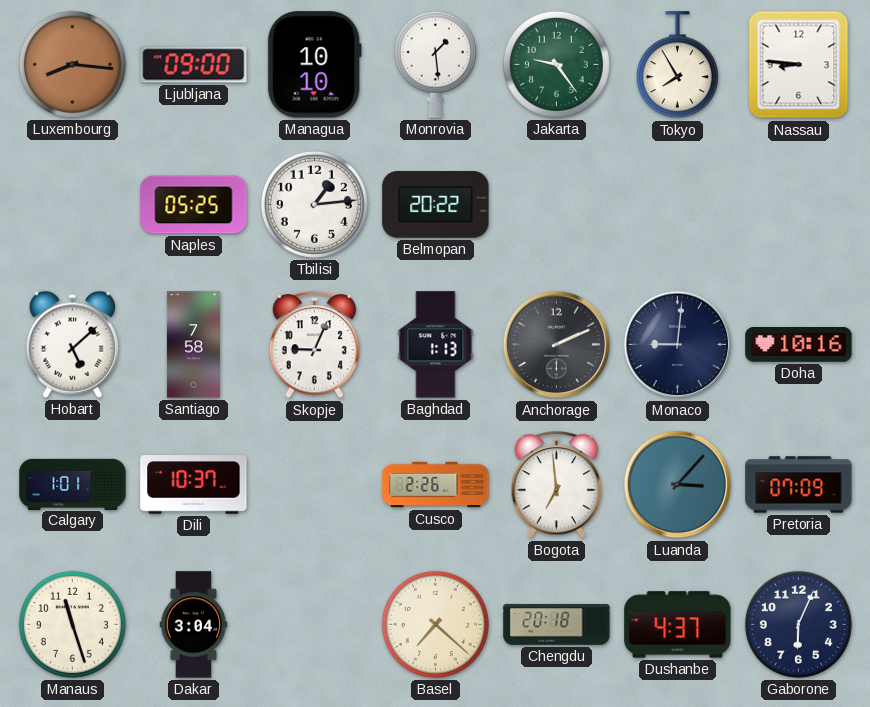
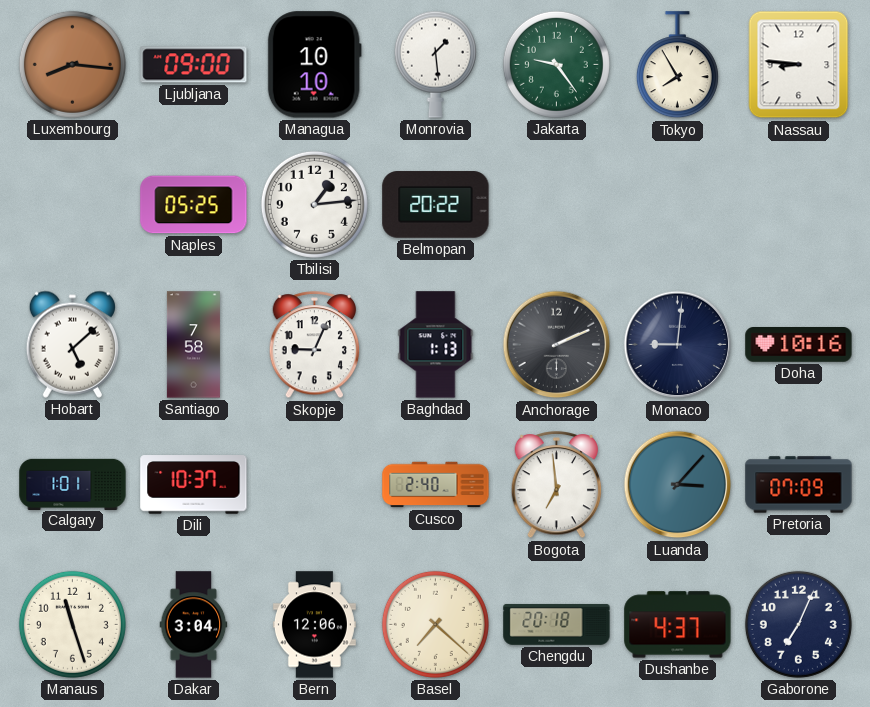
Cusco: 2:26 -> 2:40
Bern: none -> 12:06
Gaborone: 6:04 -> 7:04
